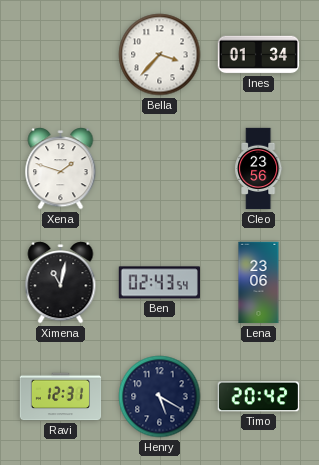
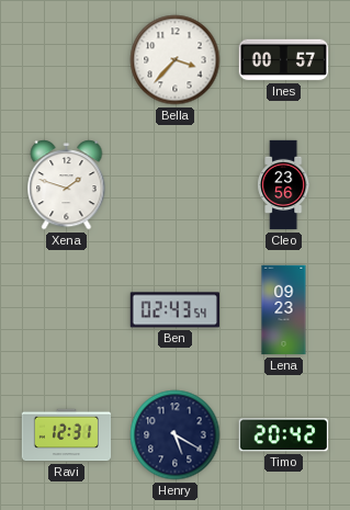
Ines: 01:34 -> 00:57
Ximena: 11:02 -> none
Lena: 23:06 -> 09:23
